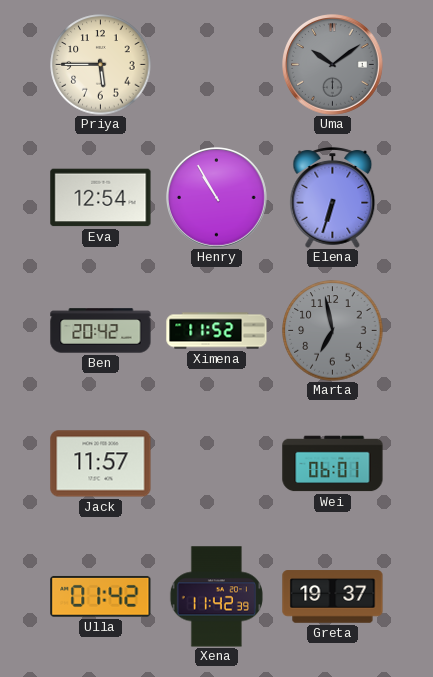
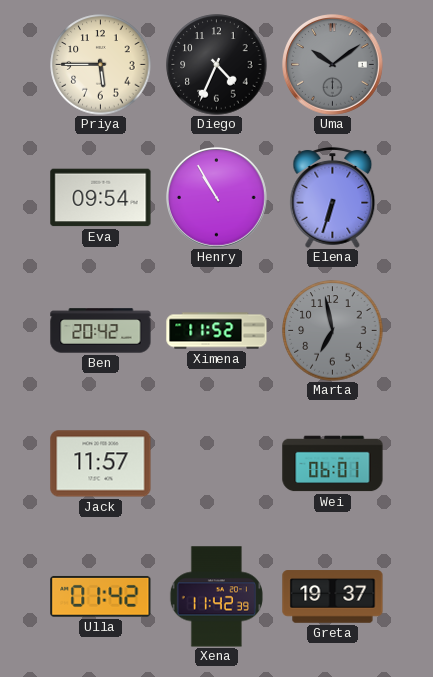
Diego: none -> 4:34
Eva: 12:54 -> 09:54
